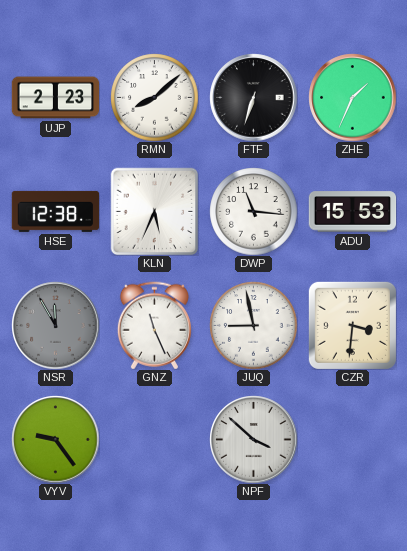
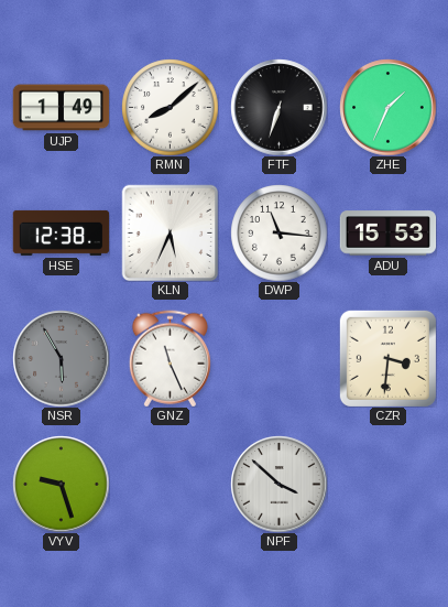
UJP: 2:23 -> 1:49
NSR: 11:55 -> 5:55
JUQ: 8:58 -> none
VYV: 9:24 -> 9:27
